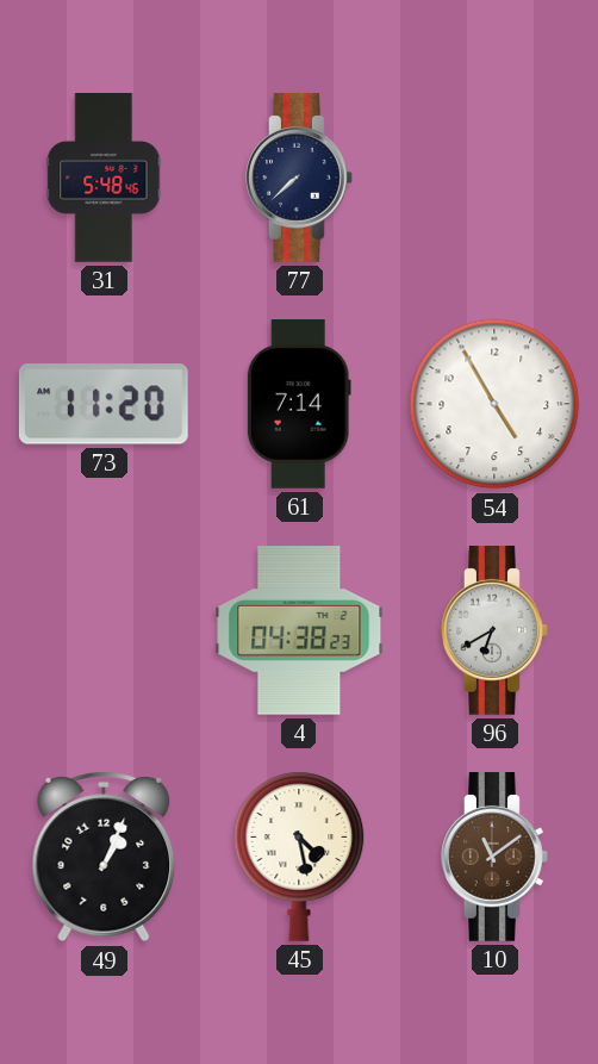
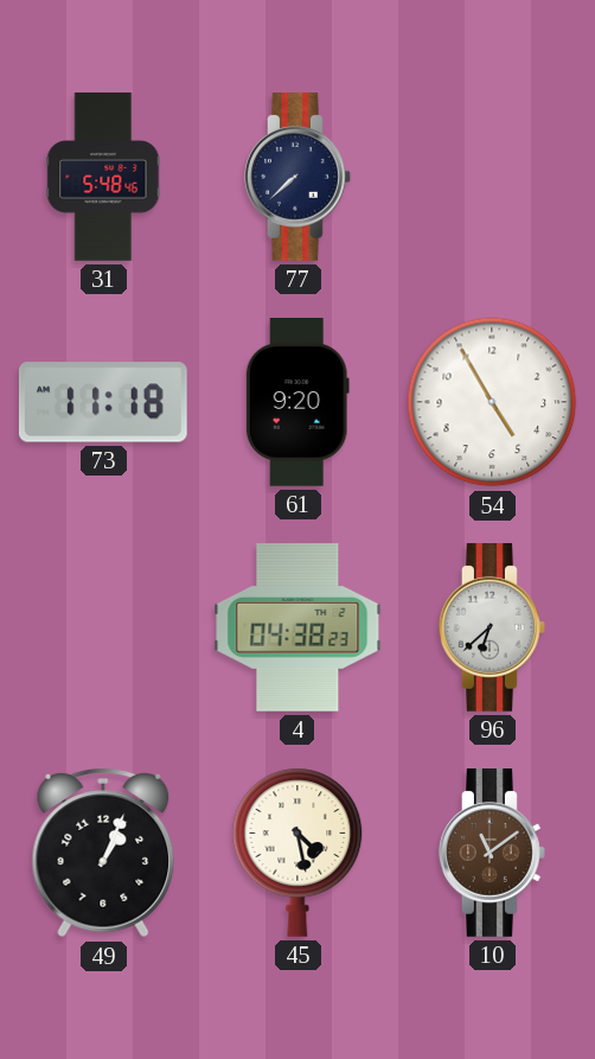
73: 11:20 -> 11:18
61: 7:14 -> 9:20
96: 6:40 -> 6:38
